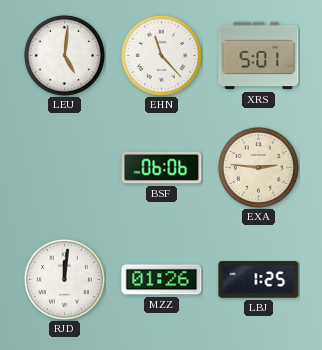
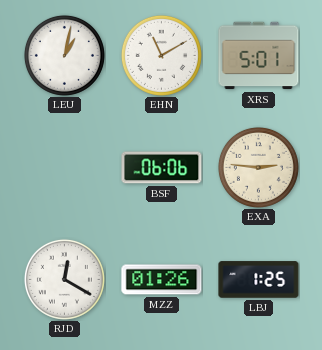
LEU: 5:01 -> 1:02
EHN: 11:23 -> 11:10
RJD: 12:01 -> 12:20
